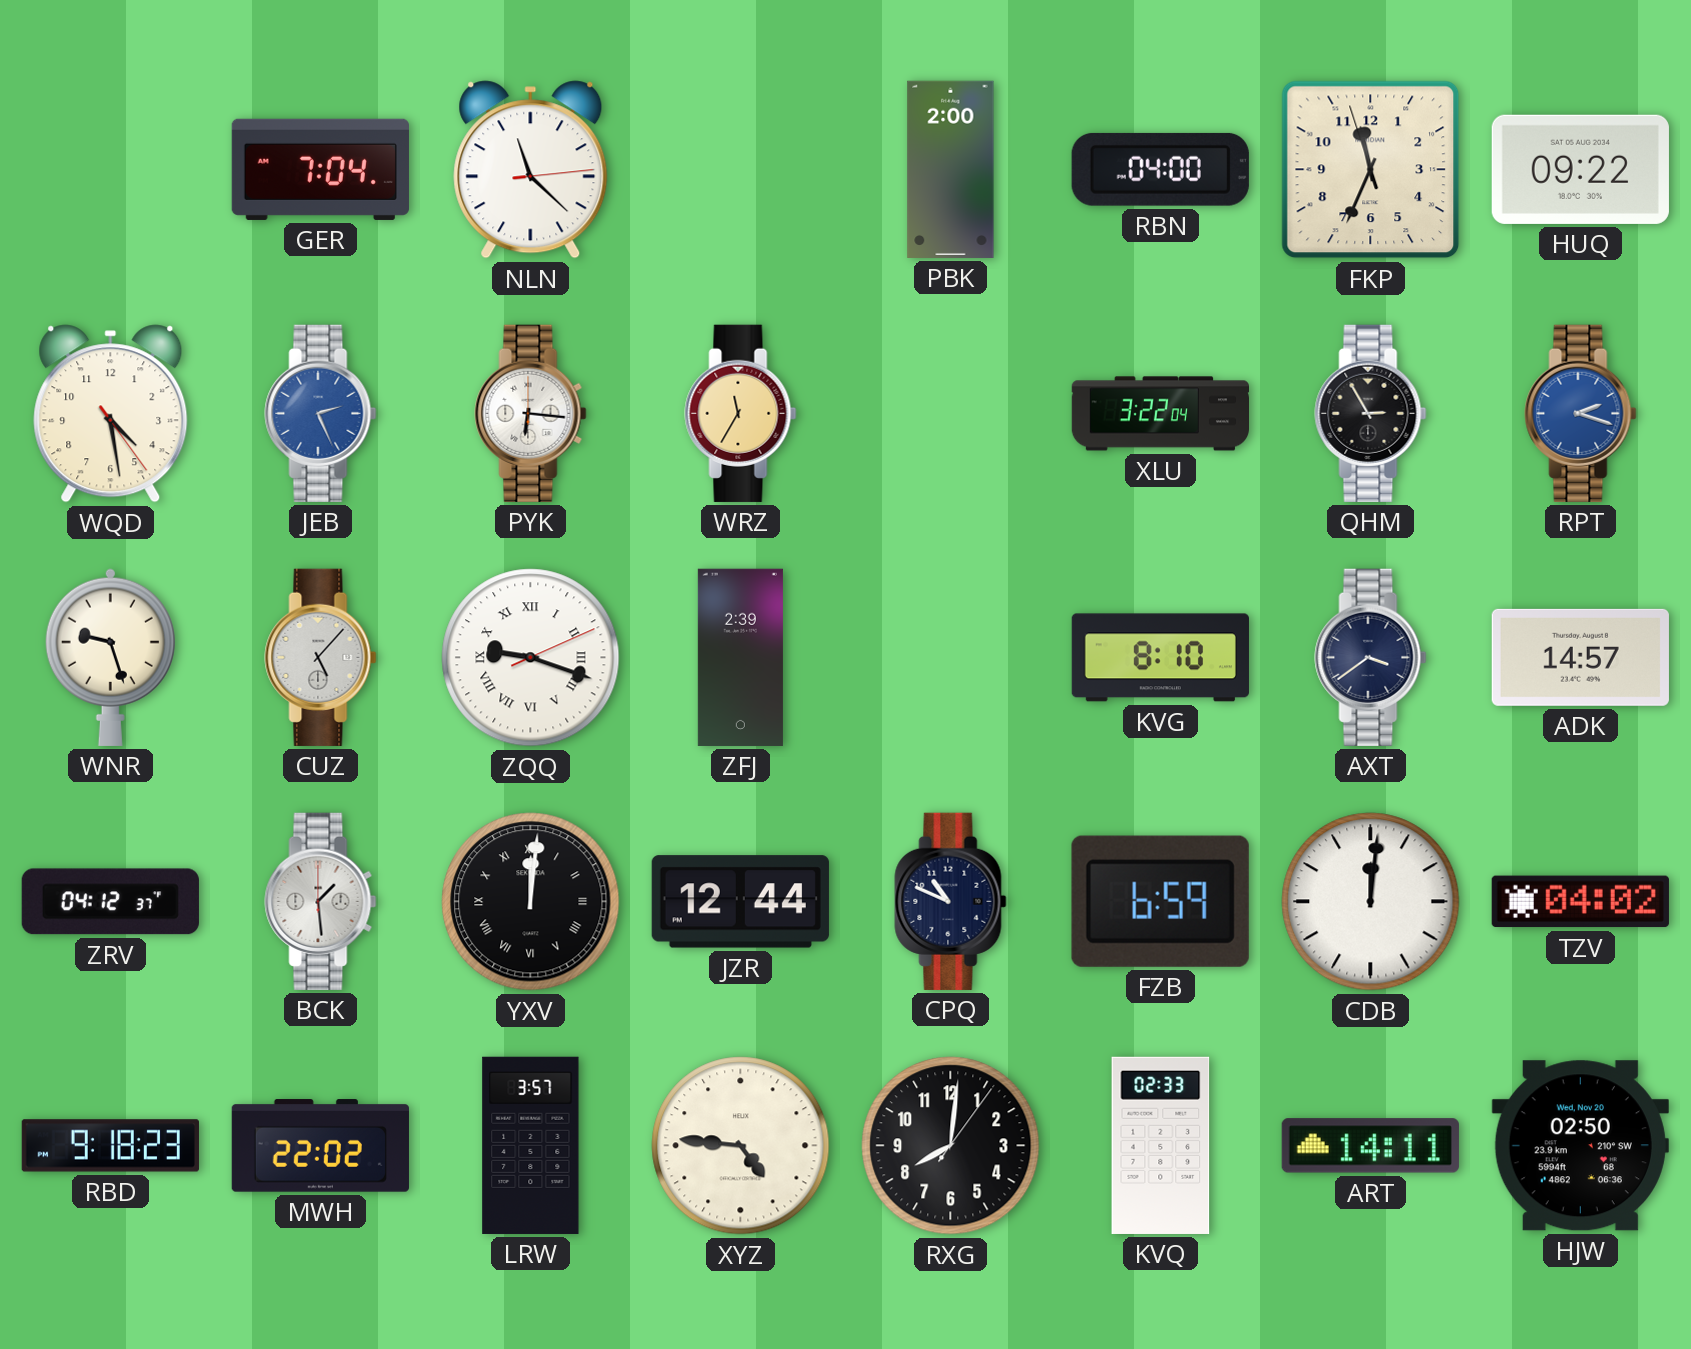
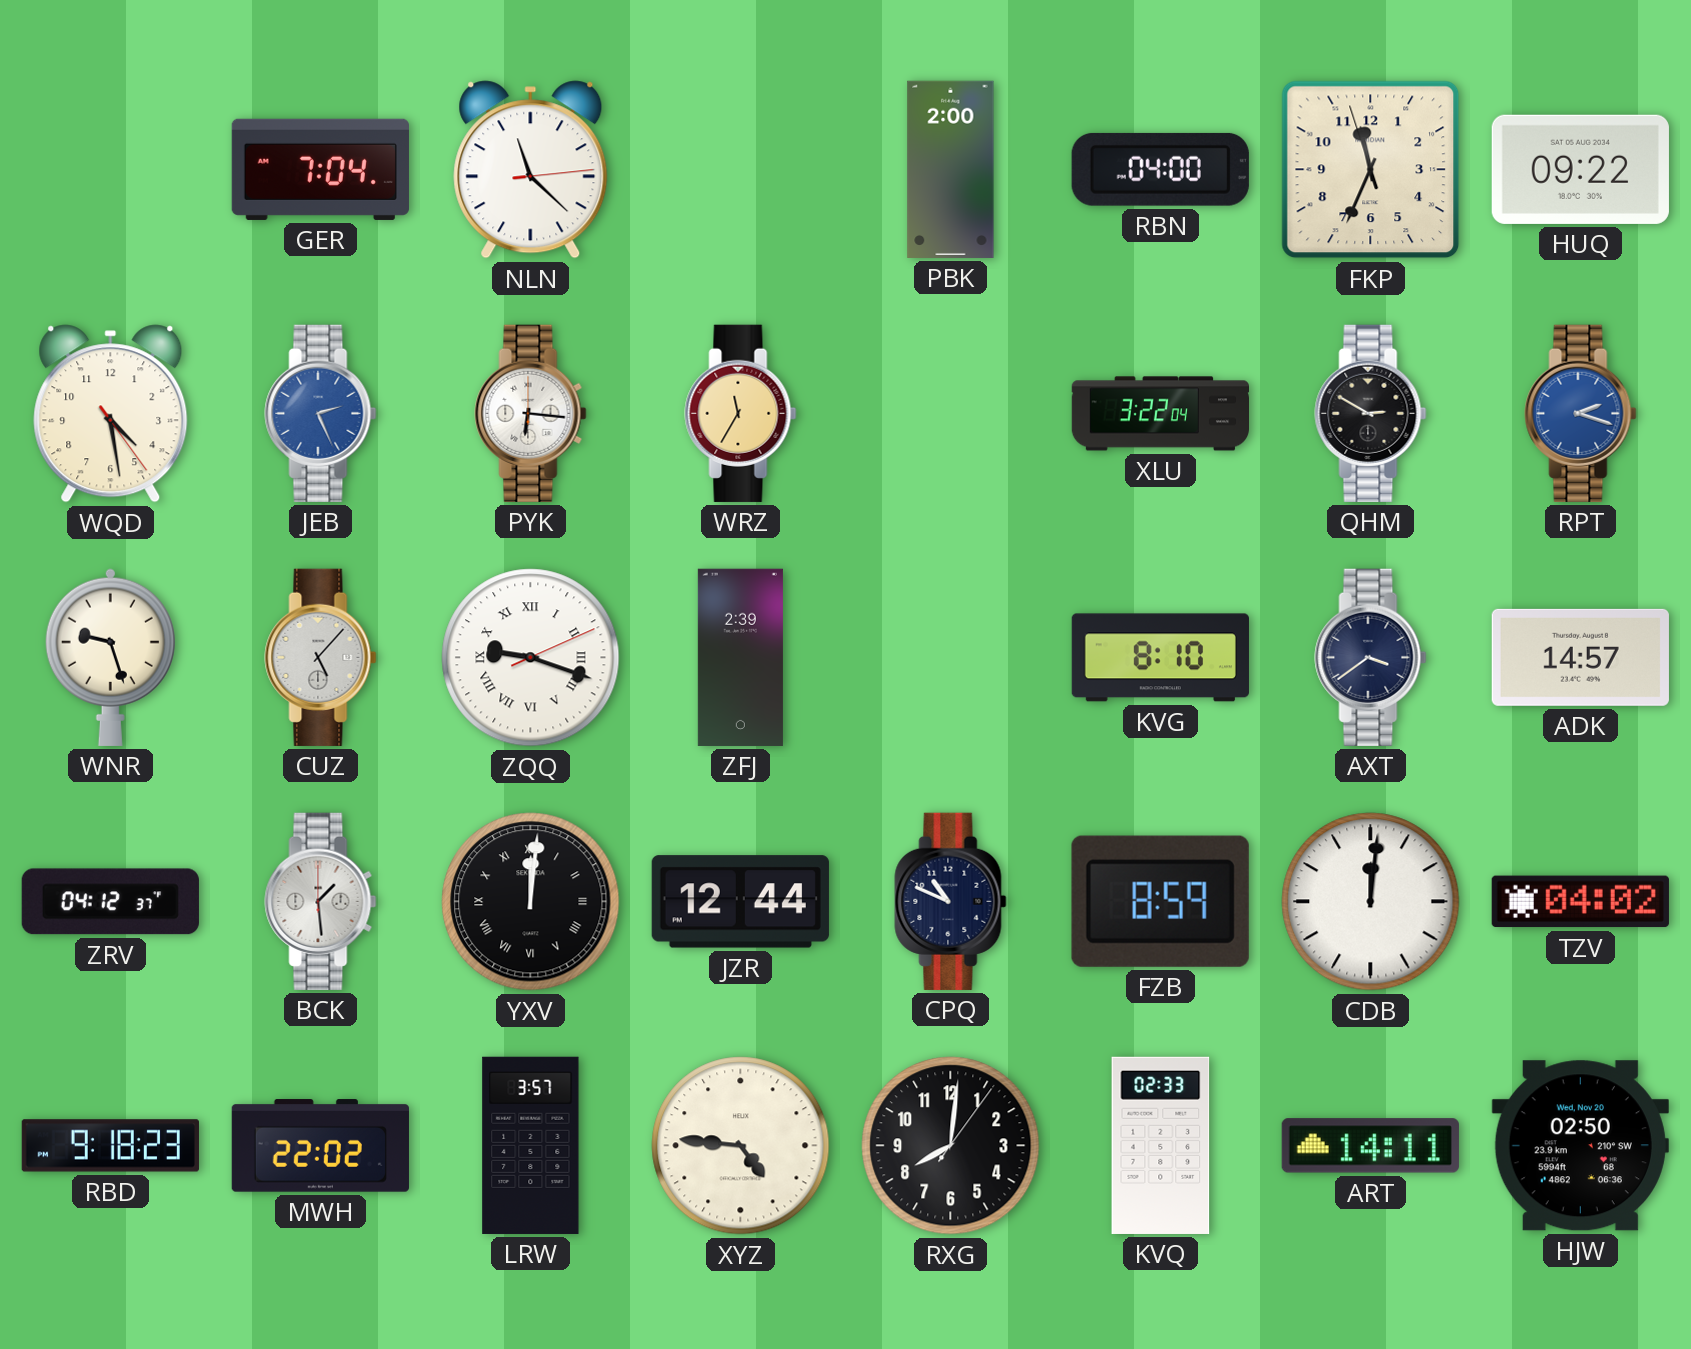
QHM: 2:55 -> 2:50
FZB: 6:59 -> 8:59
